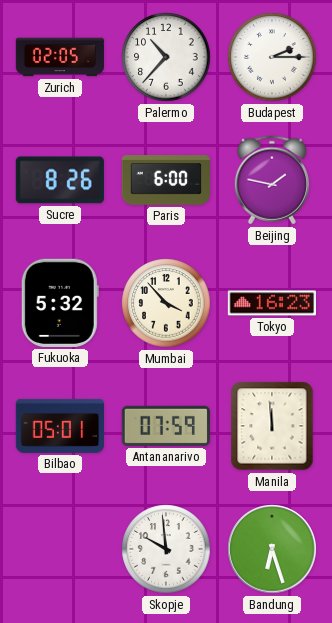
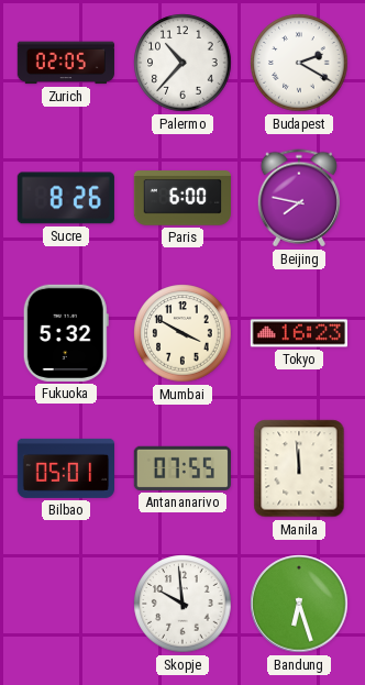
Budapest: 2:15 -> 2:20
Beijing: 1:47 -> 7:47
Mumbai: 3:53 -> 3:50
Antananarivo: 07:59 -> 07:55
